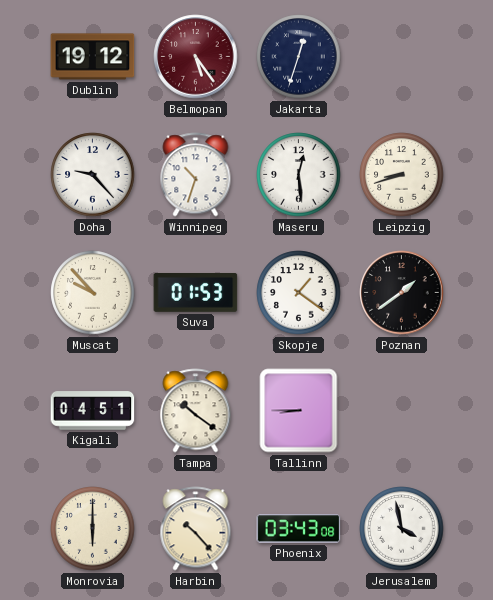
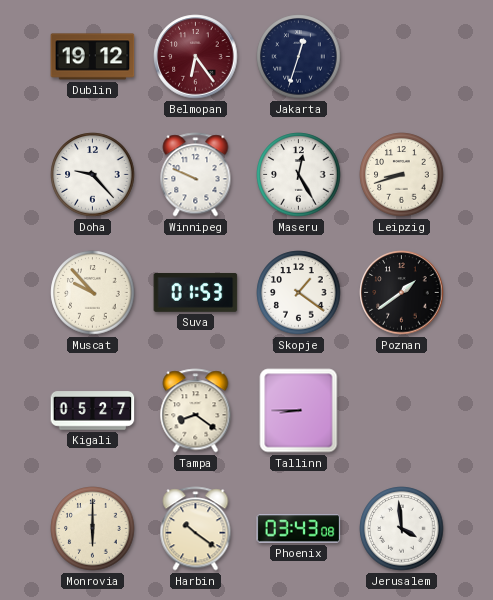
Belmopan: 5:24 -> 6:24
Winnipeg: 10:33 -> 9:49
Maseru: 12:29 -> 12:25
Kigali: 04:51 -> 05:27
Tampa: 10:21 -> 8:21
Harbin: 10:23 -> 10:21
Jerusalem: 3:58 -> 3:59
